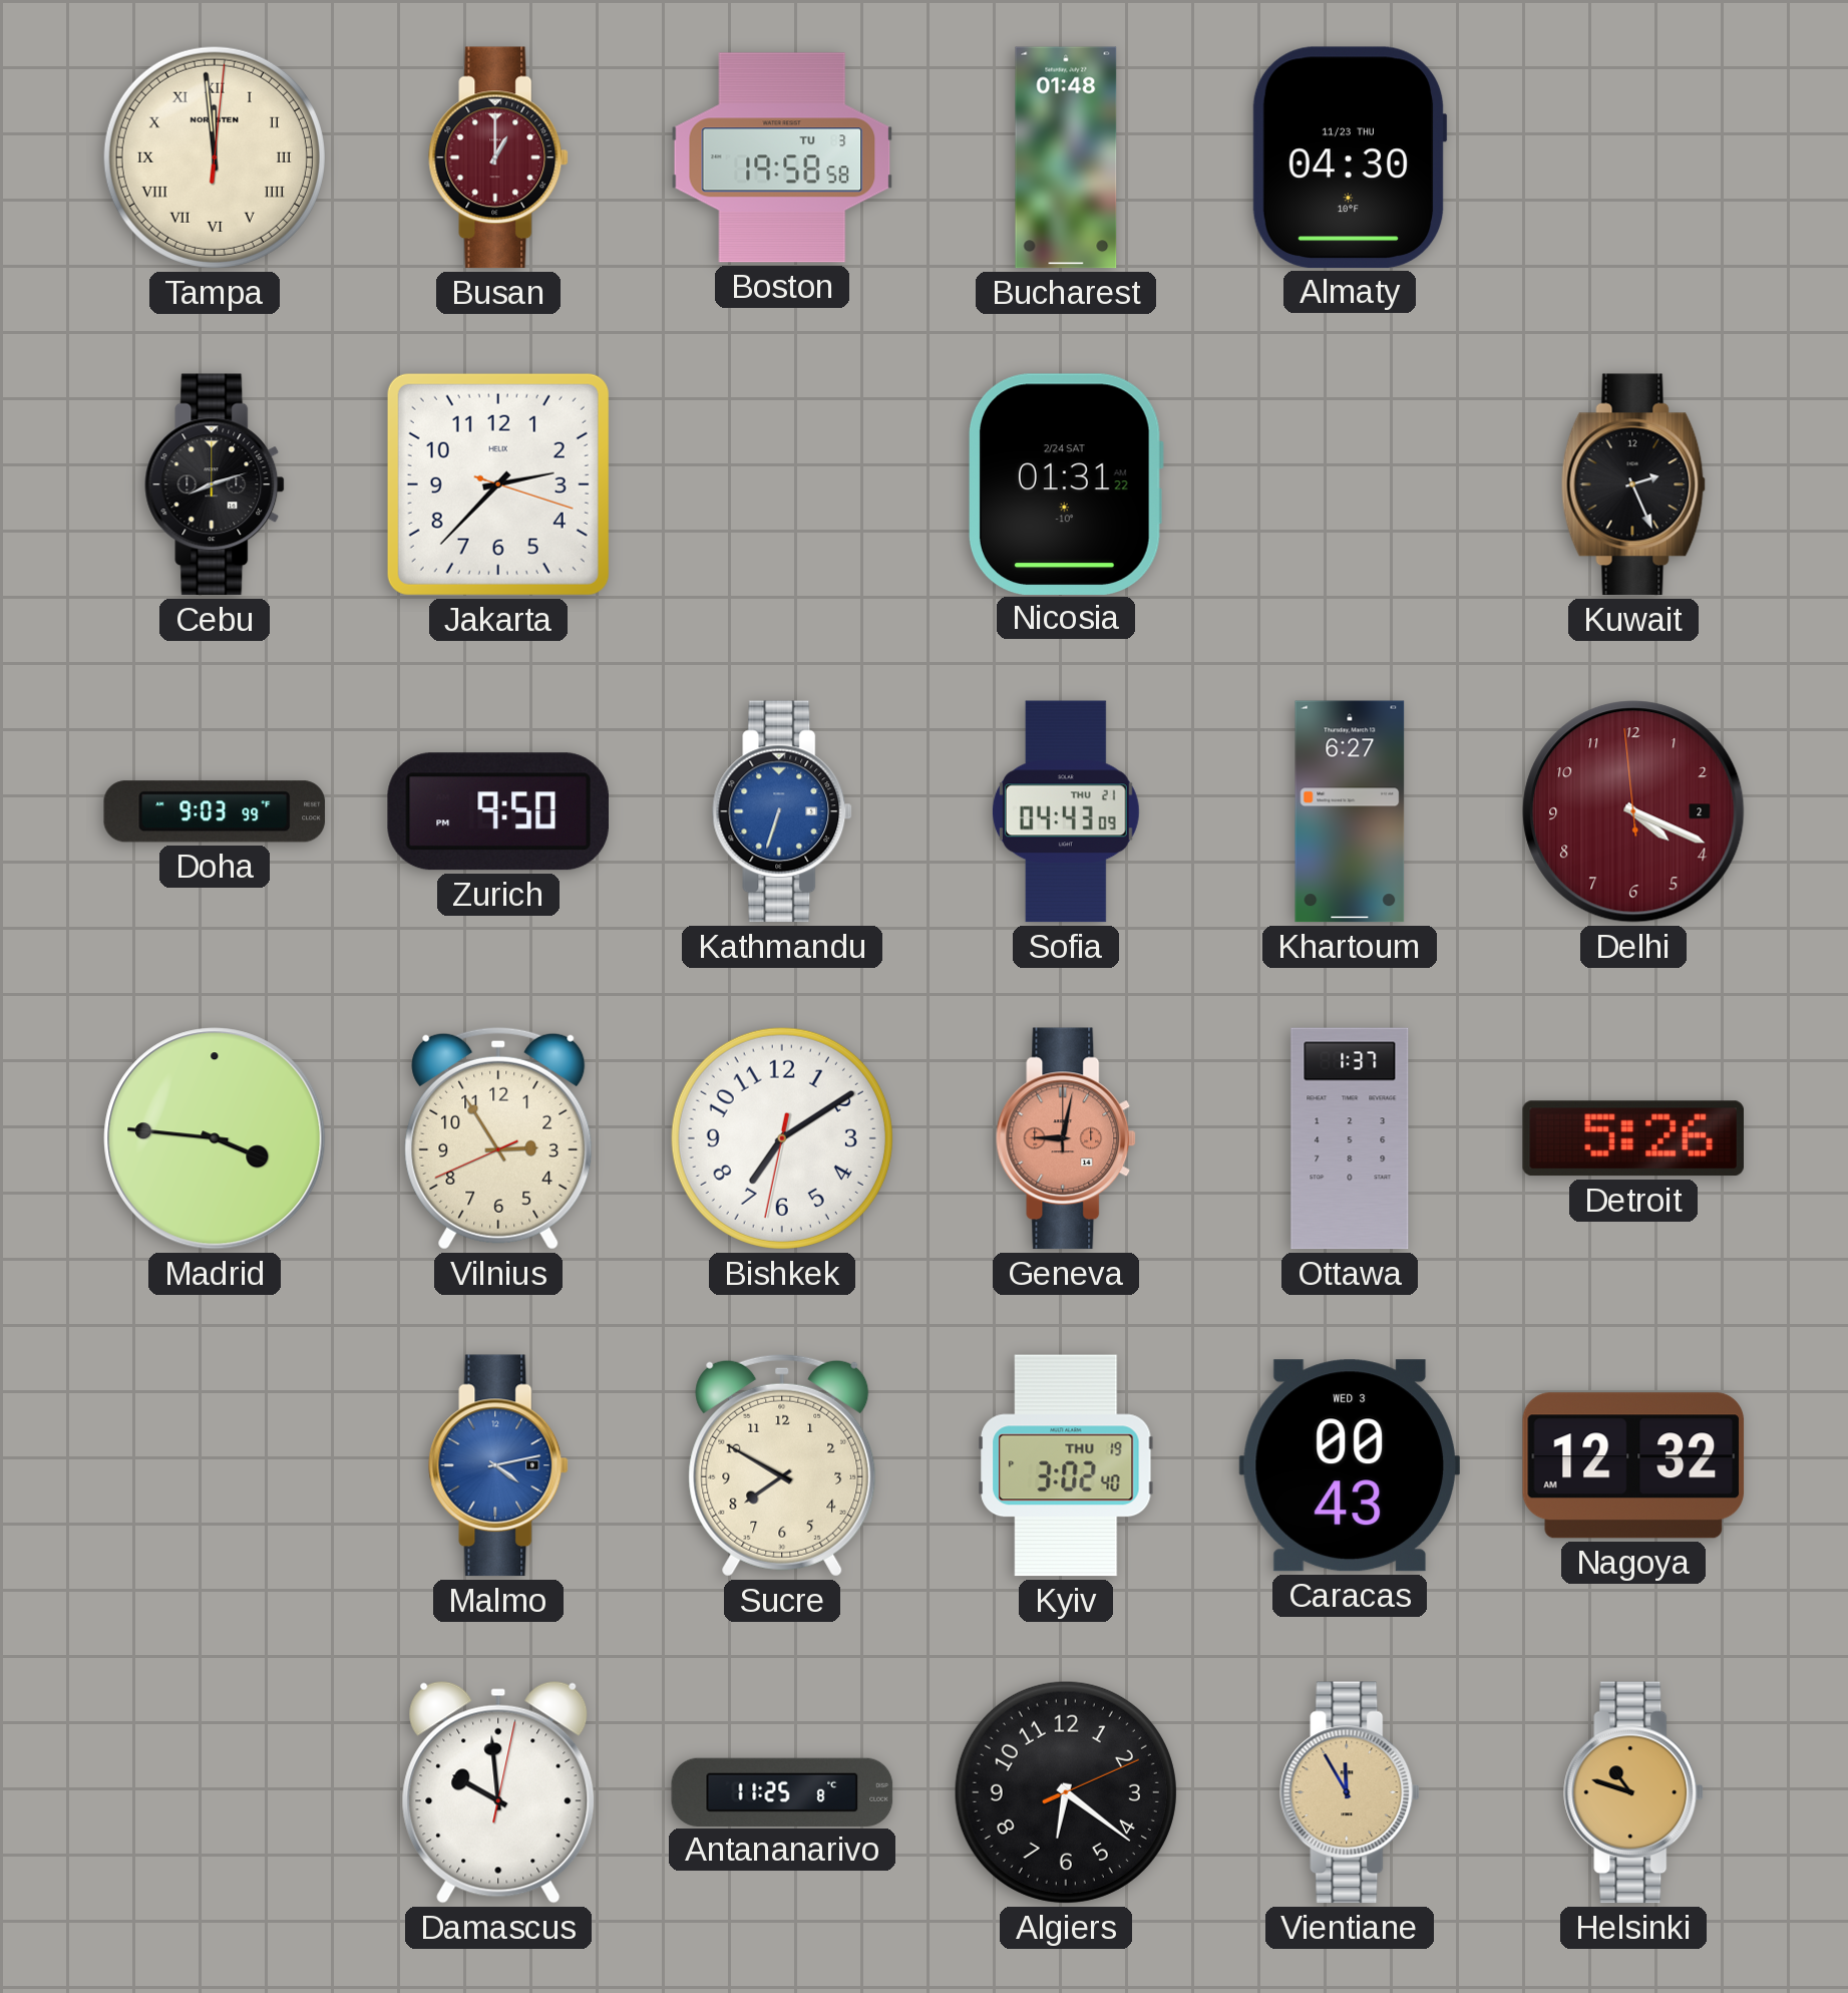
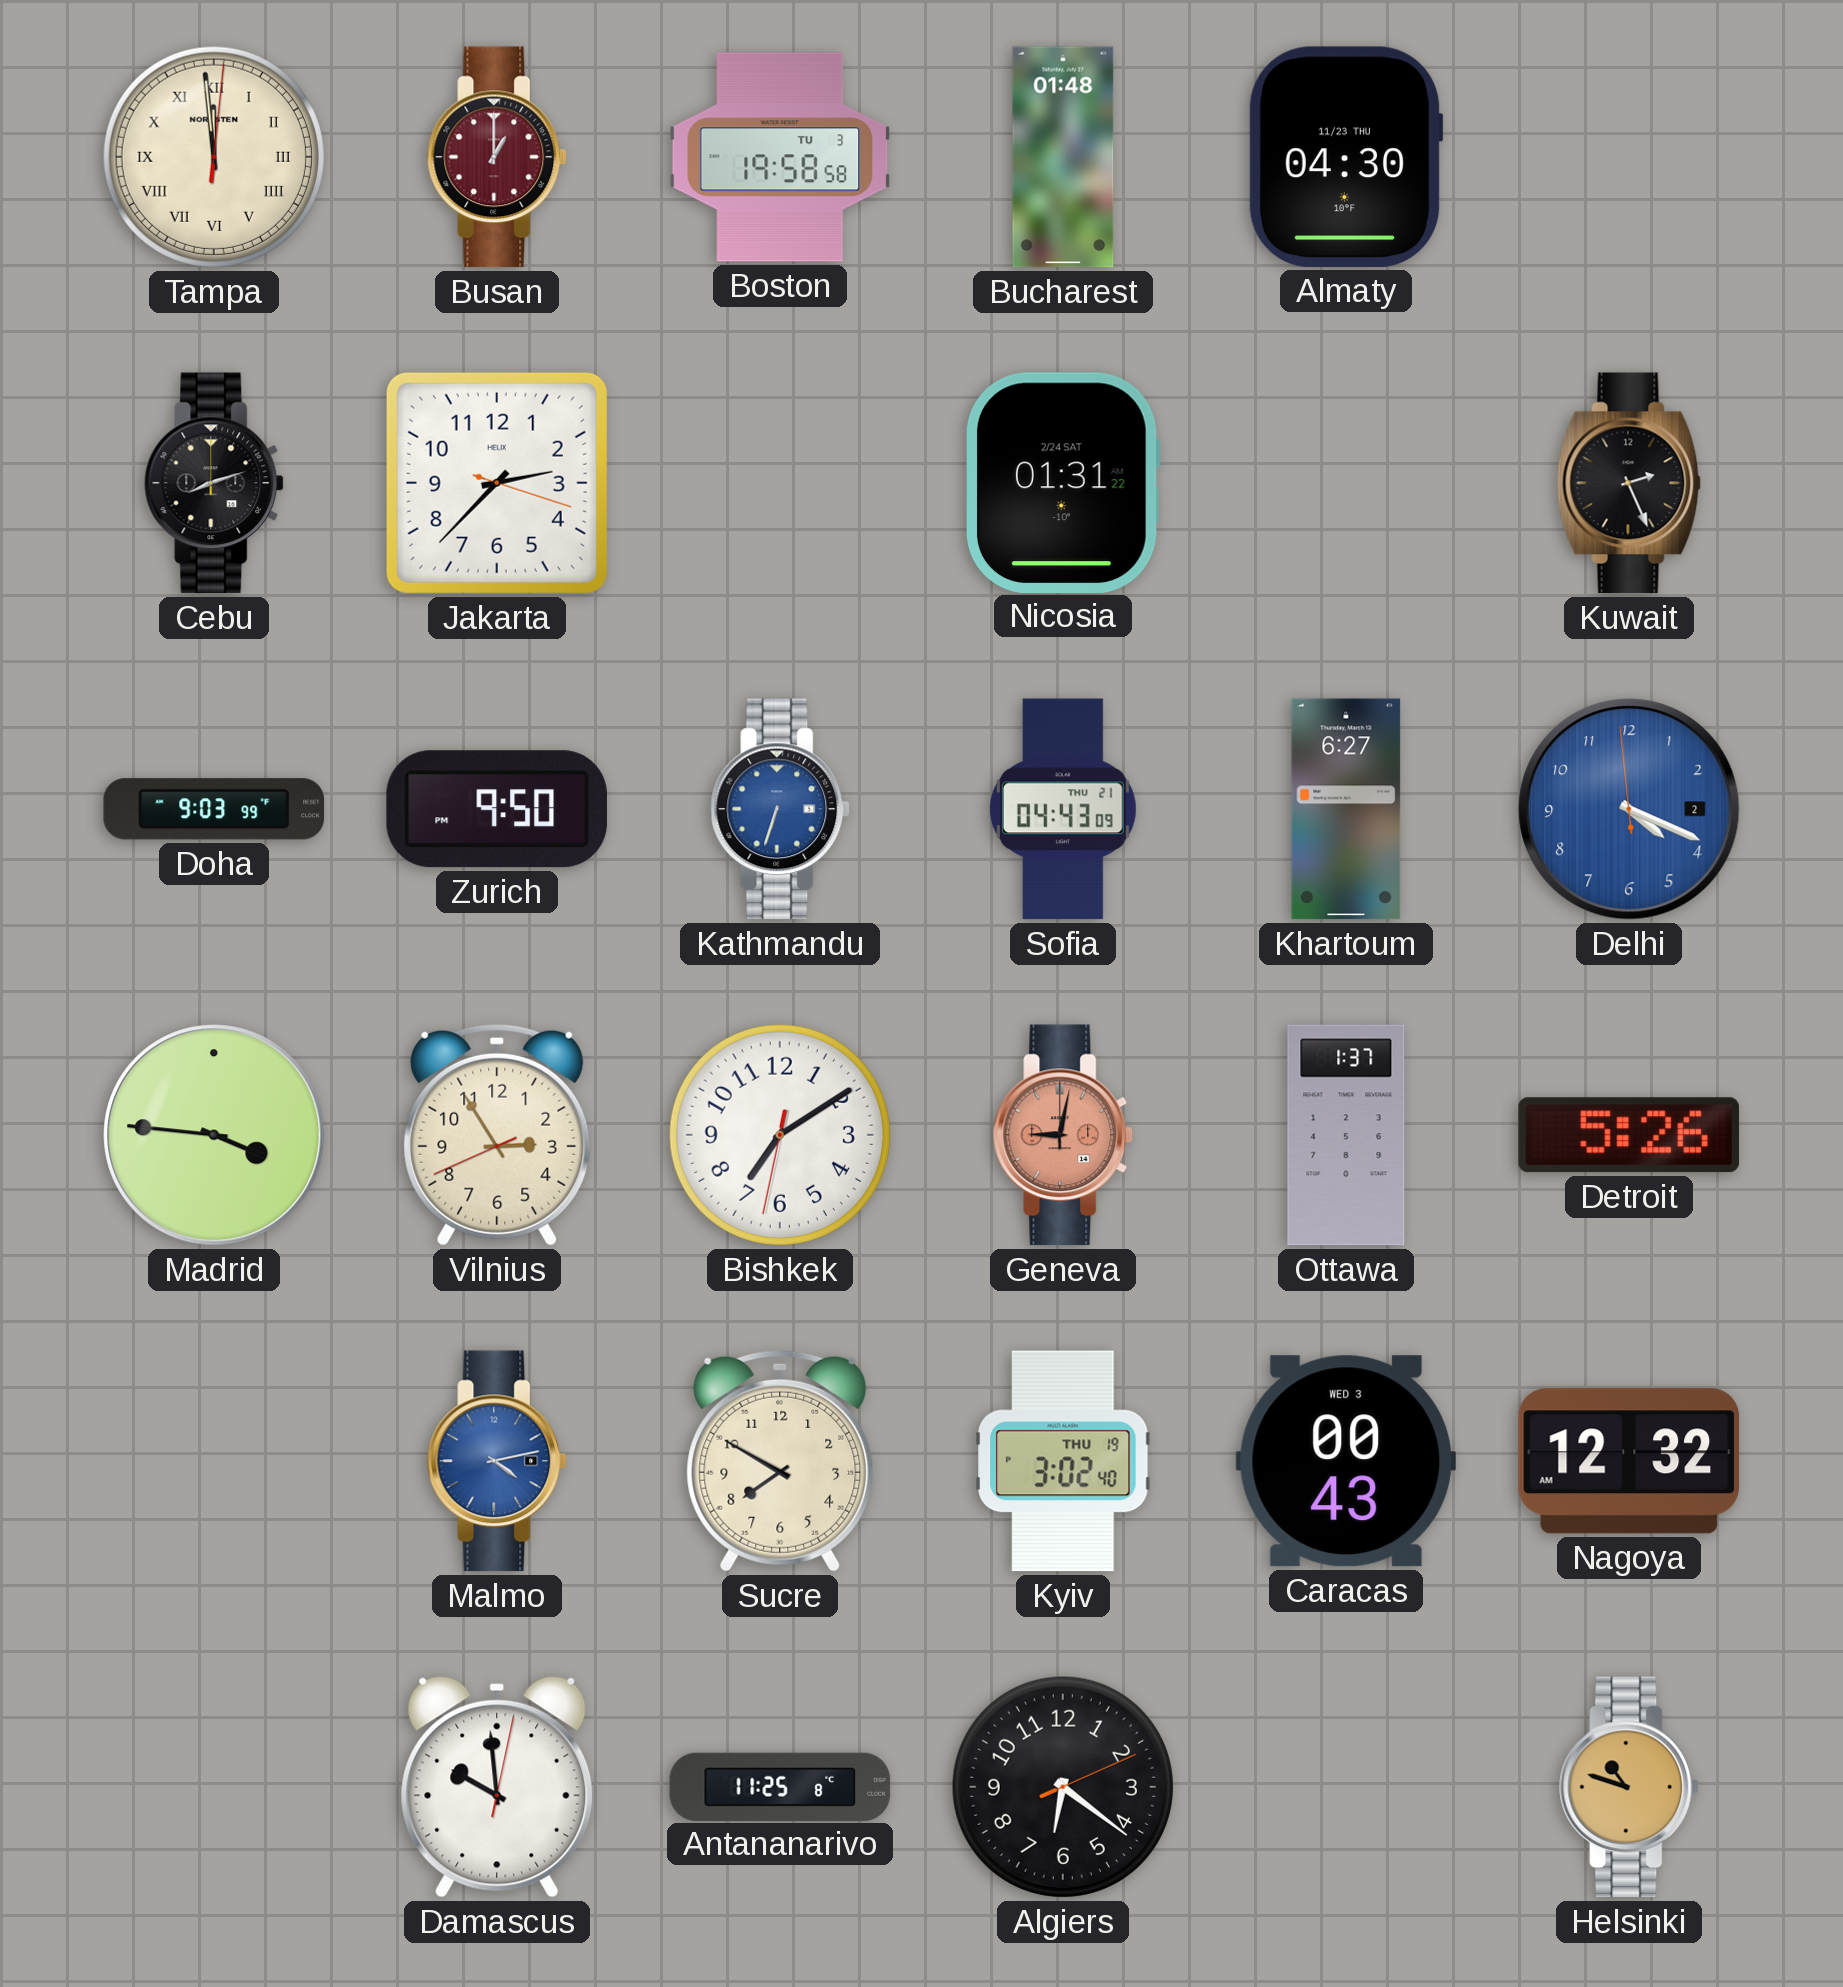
Delhi dial: burgundy -> blue
Vientiane: 11:55 -> none
